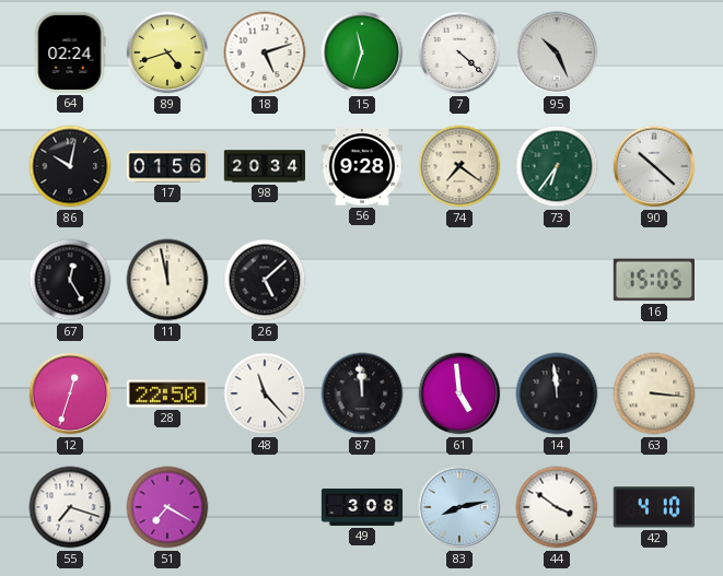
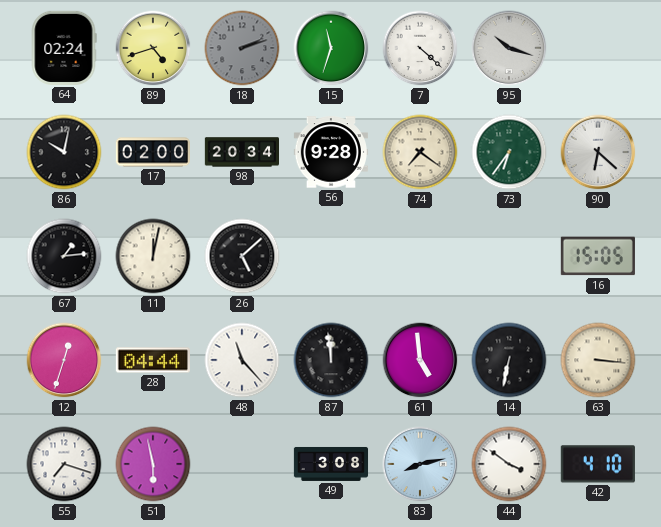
18: 5:12 -> 2:12
18 dial: white -> grey
95: 10:26 -> 10:18
17: 01:56 -> 02:00
90: 10:22 -> 6:22
67: 12:25 -> 1:14
11: 11:58 -> 12:02
28: 22:50 -> 04:44
14: 11:59 -> 6:32
51: 7:20 -> 5:58
